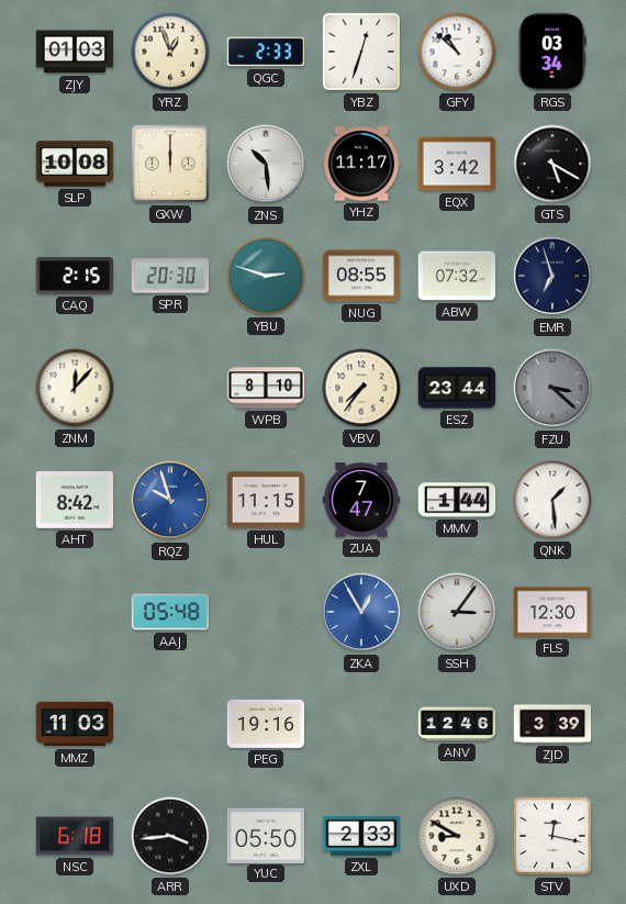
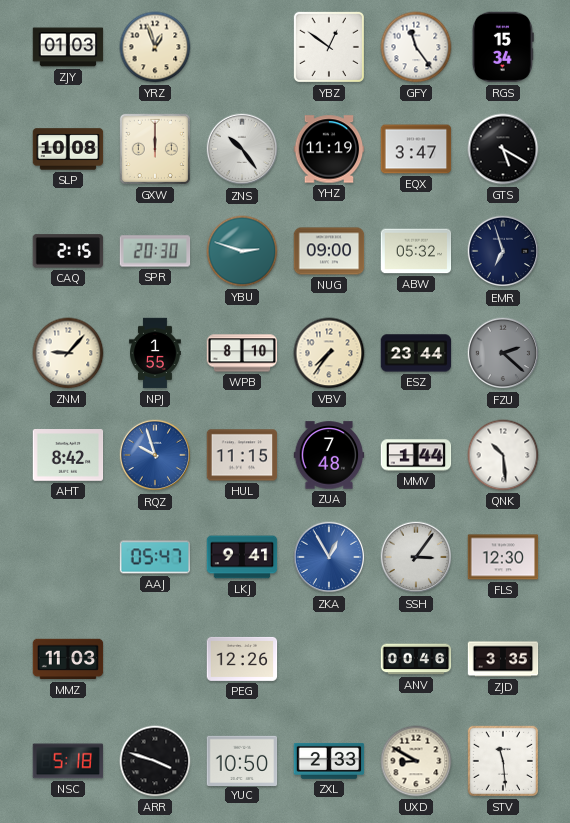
QGC: 2:33 -> none
YBZ: 12:33 -> 12:51
GFY: 10:52 -> 11:24
RGS: 03:34 -> 15:34
ZNS: 10:29 -> 10:24
YHZ: 11:17 -> 11:19
EQX: 3:42 -> 3:47
NUG: 08:55 -> 09:00
ABW: 07:32 -> 05:32
ZNM: 12:07 -> 9:07
NPJ: none -> 1:55
FZU: 3:22 -> 2:22
ZUA: 7:47 -> 7:48
QNK: 1:29 -> 10:29
AAJ: 05:48 -> 05:47
LKJ: none -> 9:41
PEG: 19:16 -> 12:26
ANV: 12:46 -> 00:46
ZJD: 3:39 -> 3:35
NSC: 6:18 -> 5:18
ARR: 3:44 -> 3:48
YUC: 05:50 -> 10:50
STV: 12:17 -> 11:29
